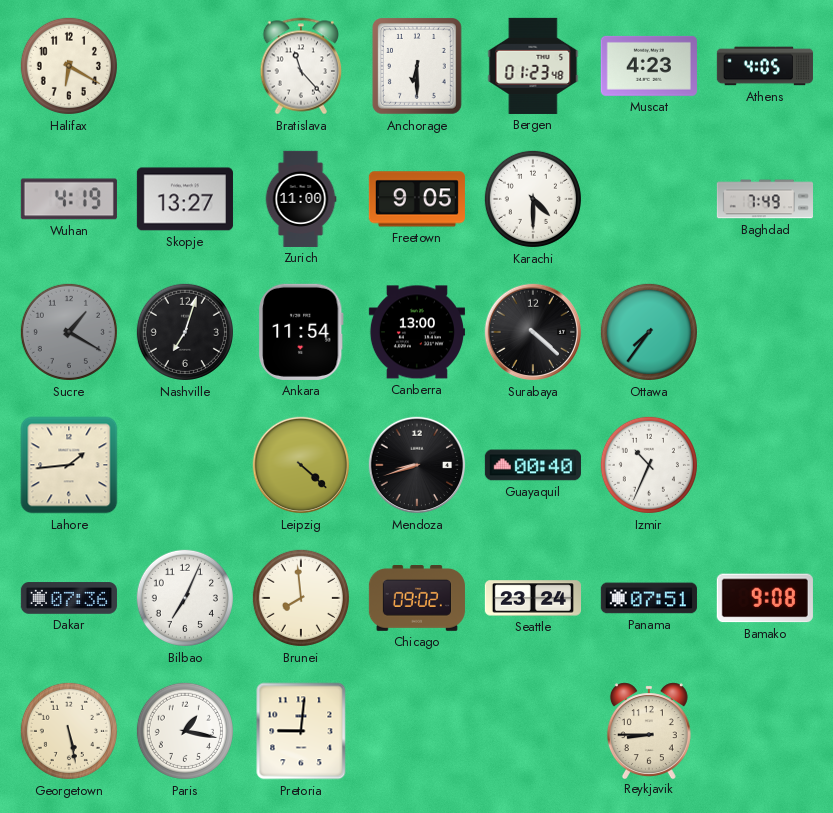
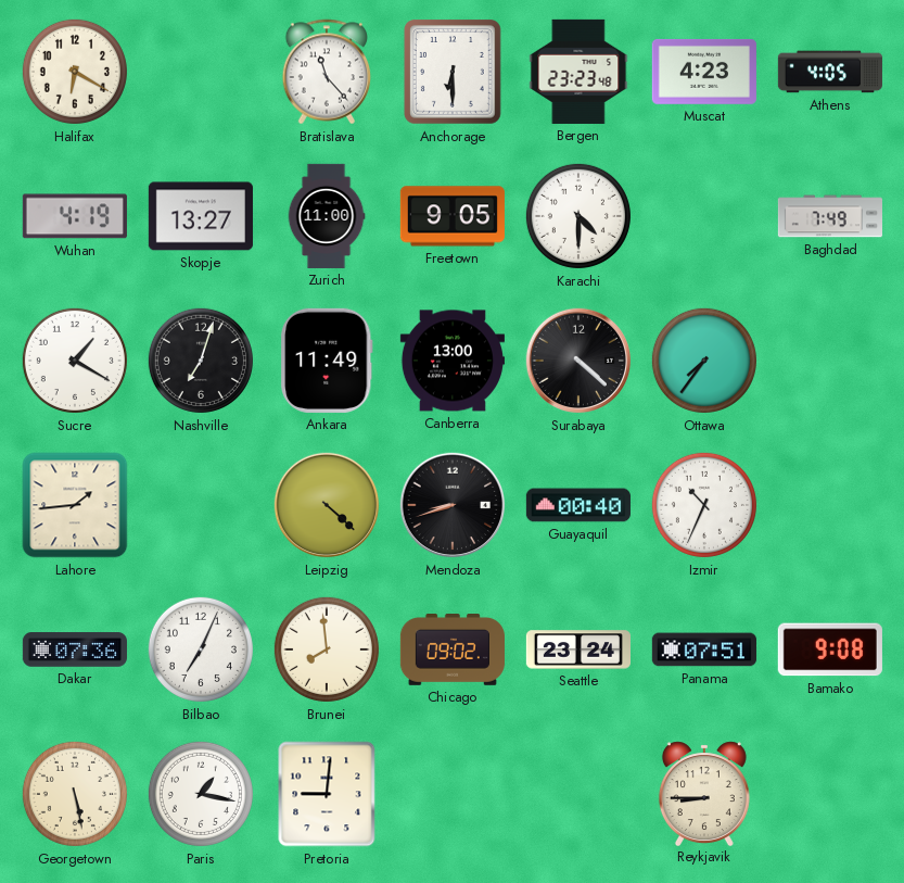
Bergen: 01:23 -> 23:23
Sucre dial: grey -> white
Ankara: 11:54 -> 11:49
